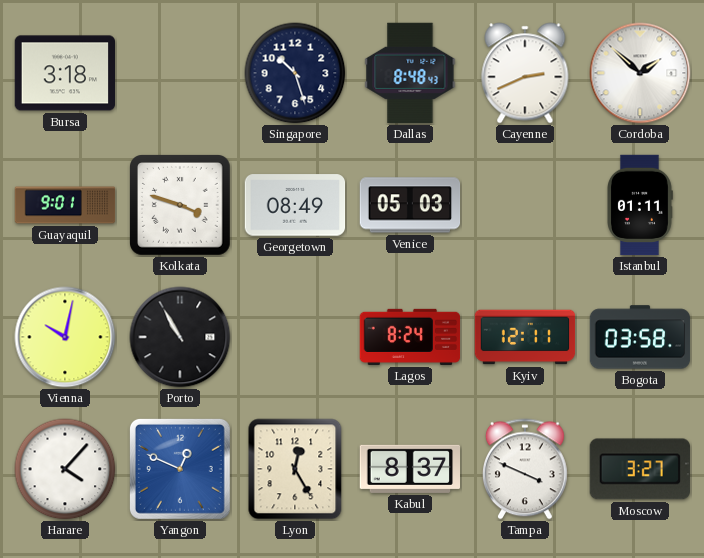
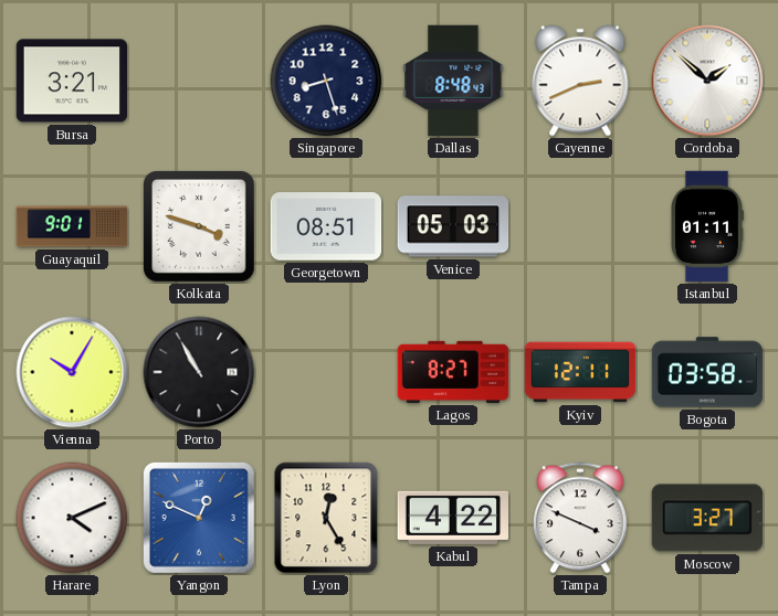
Bursa: 3:18 -> 3:21
Singapore: 10:27 -> 8:27
Georgetown: 08:49 -> 08:51
Vienna: 10:02 -> 10:05
Lagos: 8:24 -> 8:27
Harare: 4:07 -> 4:11
Kabul: 8:37 -> 4:22
